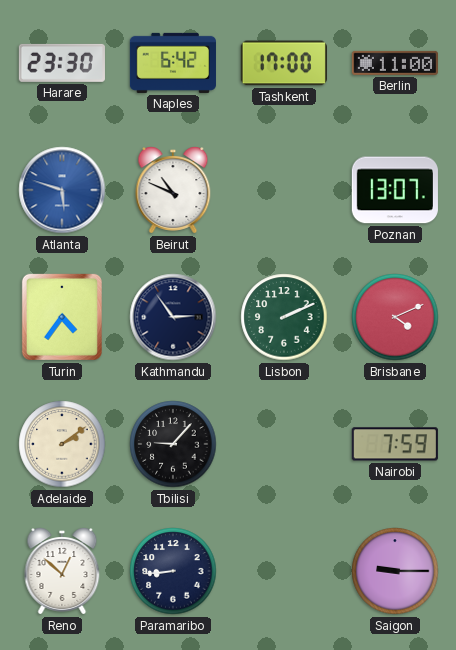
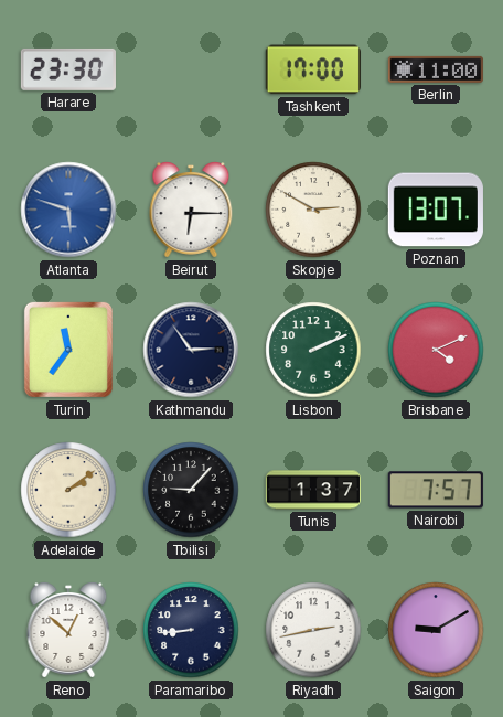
Naples: 6:42 -> none
Beirut: 10:49 -> 6:15
Skopje: none -> 2:50
Turin: 4:36 -> 11:36
Tunis: none -> 1:37
Nairobi: 7:59 -> 7:57
Riyadh: none -> 2:43
Saigon: 9:15 -> 9:10
